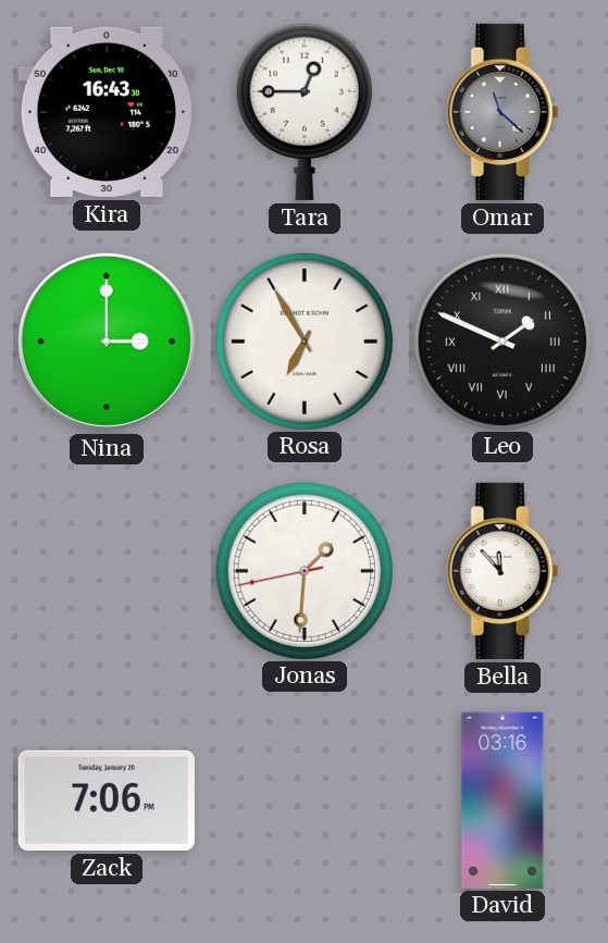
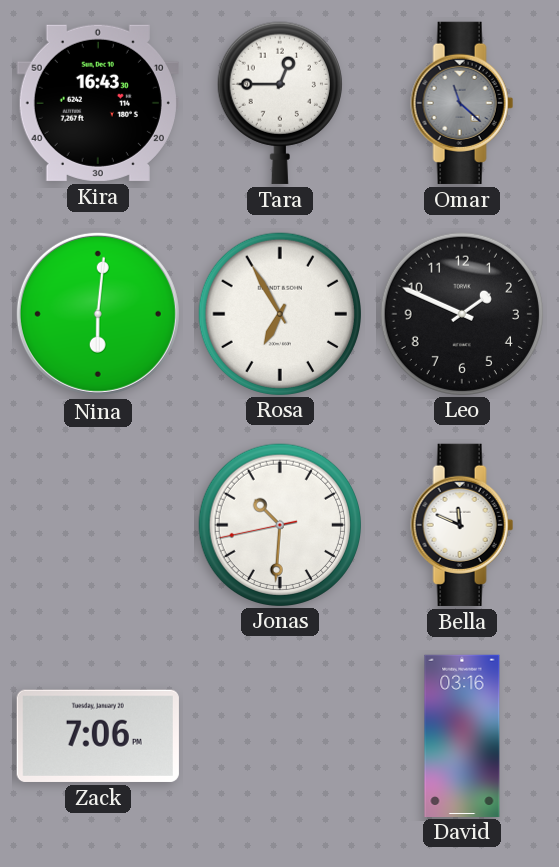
Nina: 3:00 -> 6:01
Leo numerals: Roman -> Arabic
Jonas: 1:30 -> 10:30
Bella: 11:53 -> 11:49
